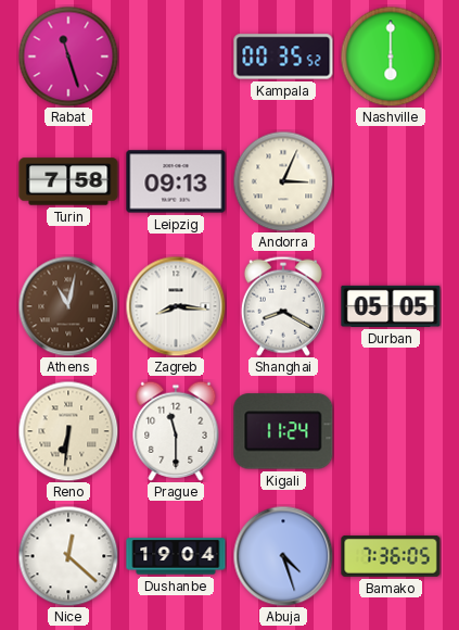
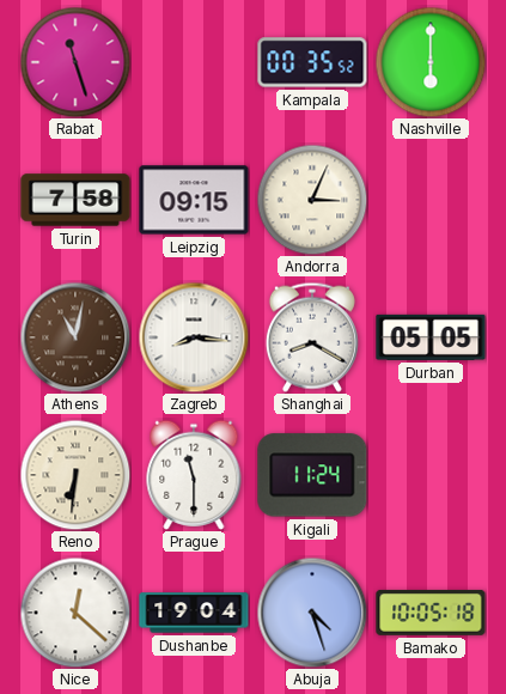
Leipzig: 09:13 -> 09:15
Bamako: 7:36 -> 10:05
